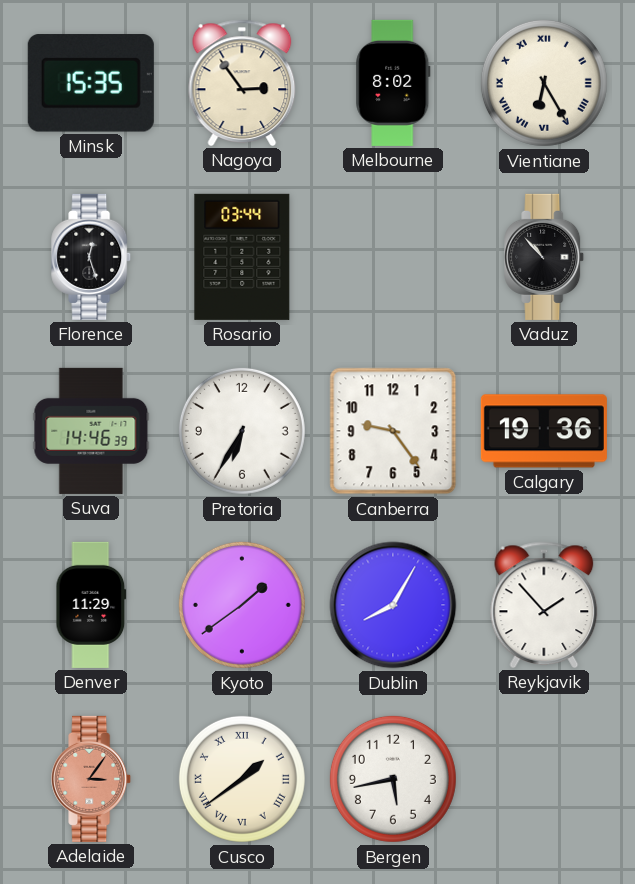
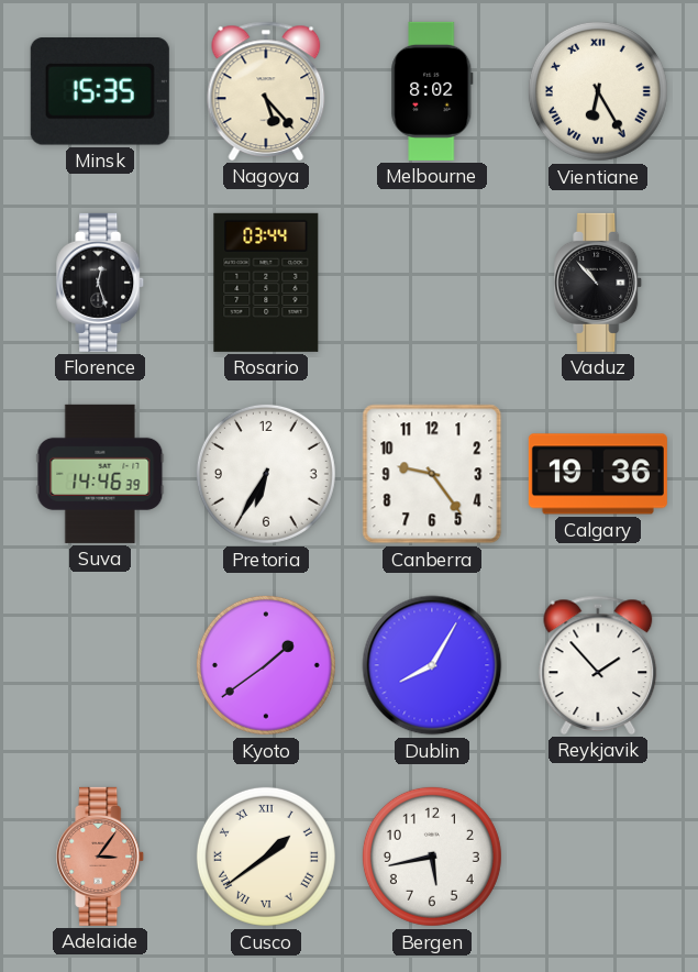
Nagoya: 2:54 -> 5:23
Denver: 11:29 -> none
